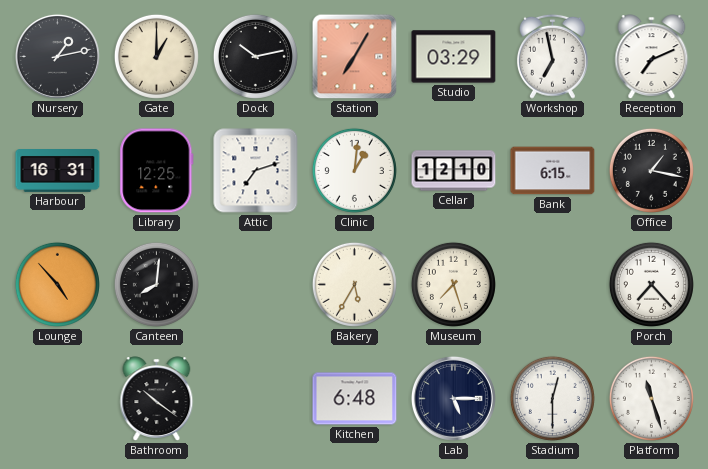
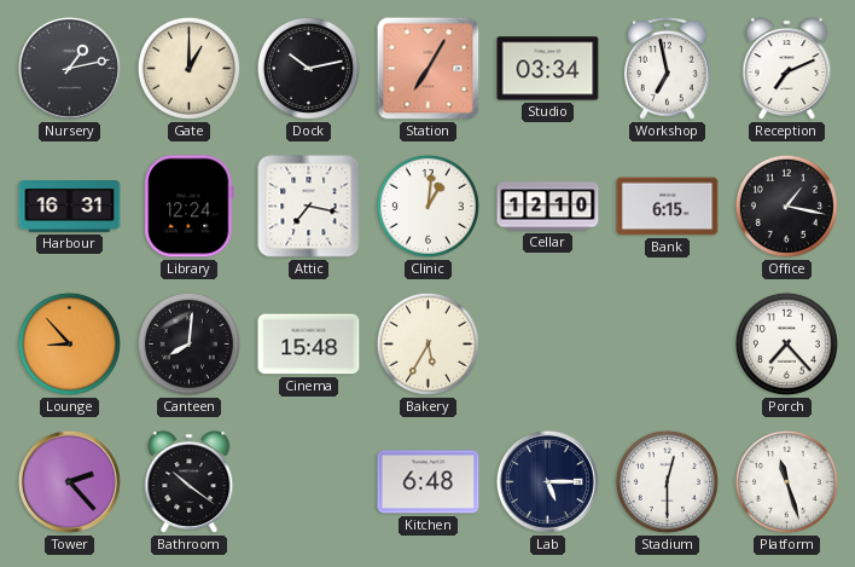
Studio: 03:29 -> 03:34
Library: 12:25 -> 12:24
Attic: 7:12 -> 7:17
Lounge: 4:53 -> 8:53
Cinema: none -> 15:48
Museum: 7:27 -> none
Tower: none -> 2:23
